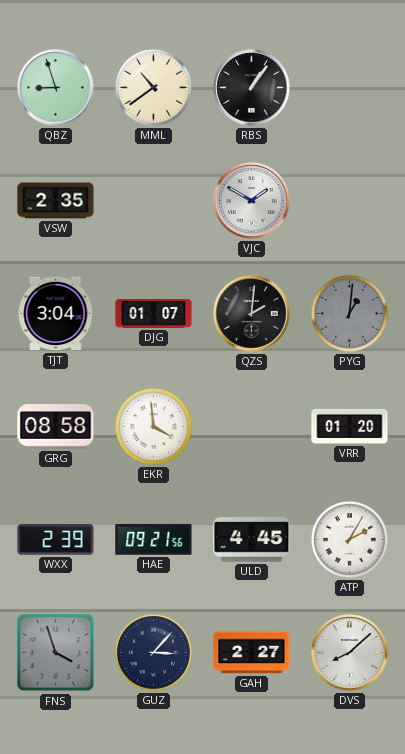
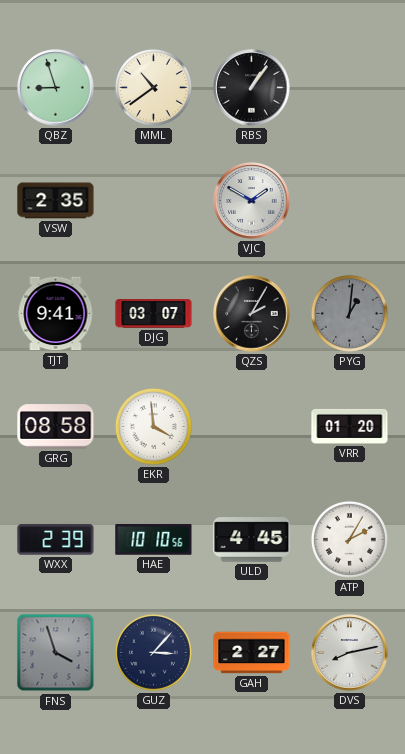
TJT: 3:04 -> 9:41
DJG: 01:07 -> 03:07
QZS: 2:01 -> 2:05
HAE: 09:21 -> 10:10
DVS: 8:08 -> 8:13
